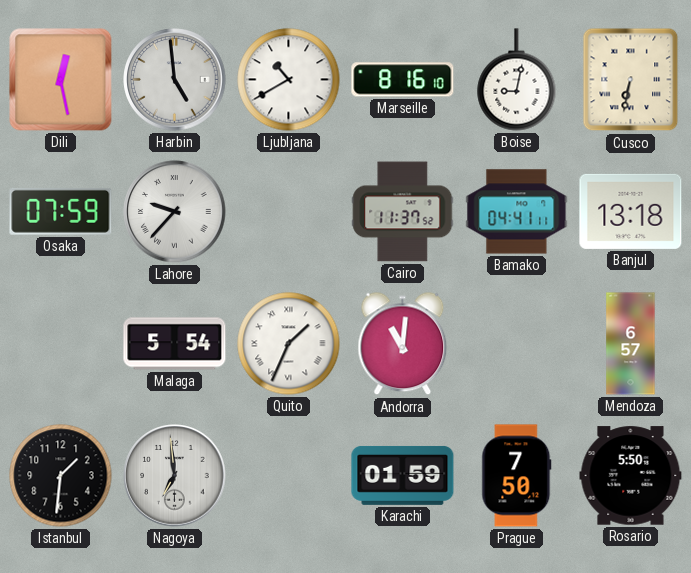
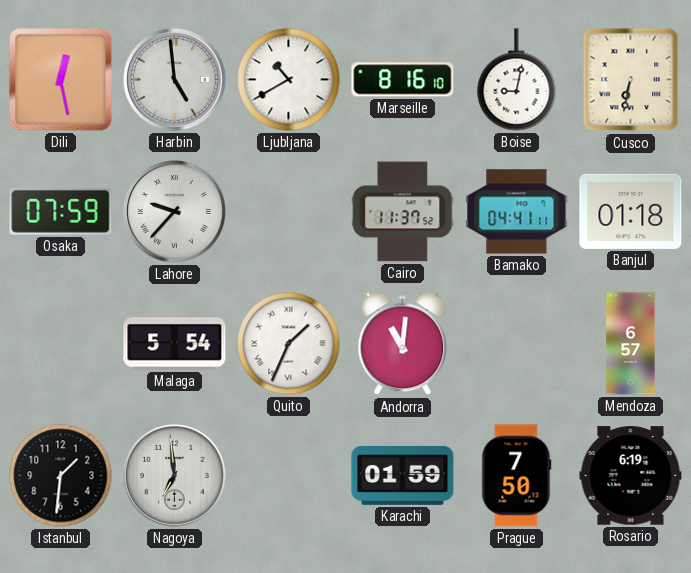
Banjul: 13:18 -> 01:18
Rosario: 5:50 -> 6:19
